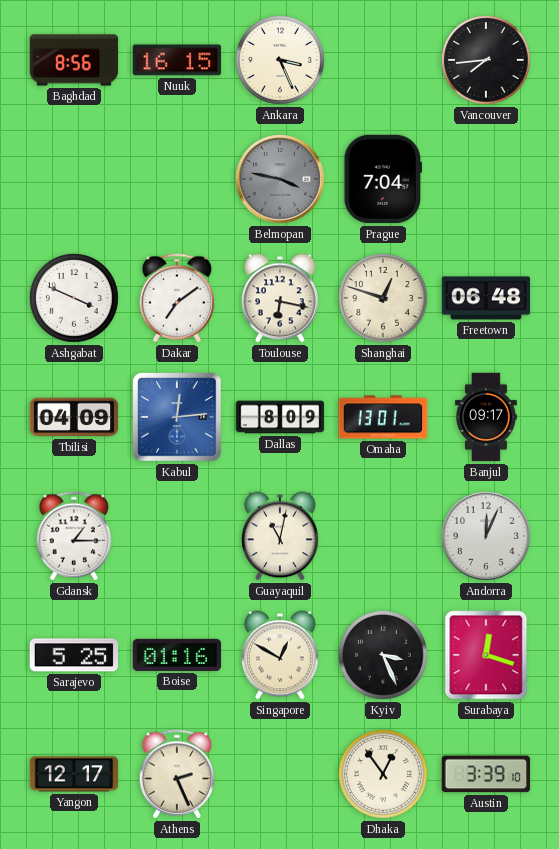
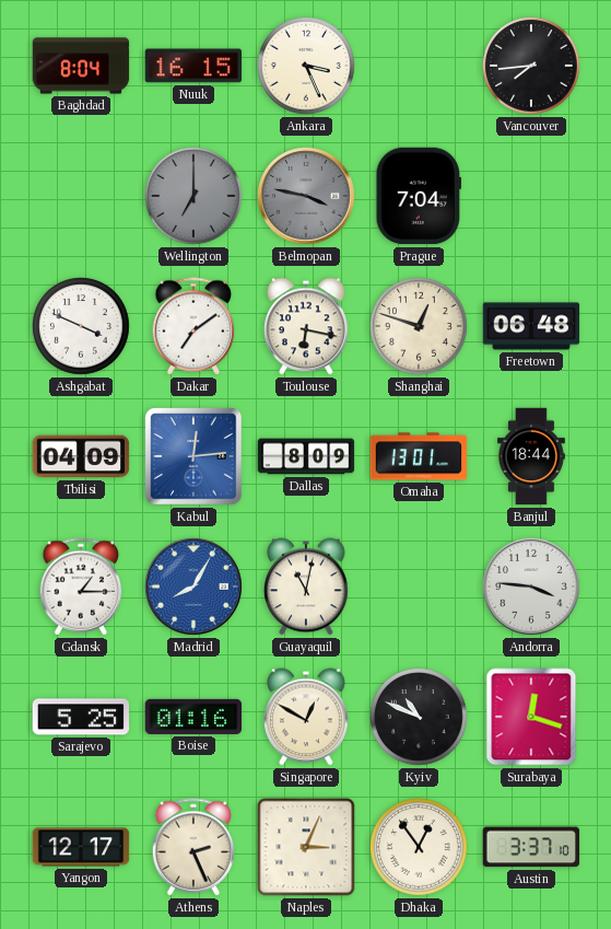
Baghdad: 8:56 -> 8:04
Wellington: none -> 7:00
Banjul: 09:17 -> 18:44
Madrid: none -> 8:05
Andorra: 12:04 -> 3:46
Kyiv: 3:26 -> 10:49
Naples: none -> 3:04
Austin: 3:39 -> 3:37
